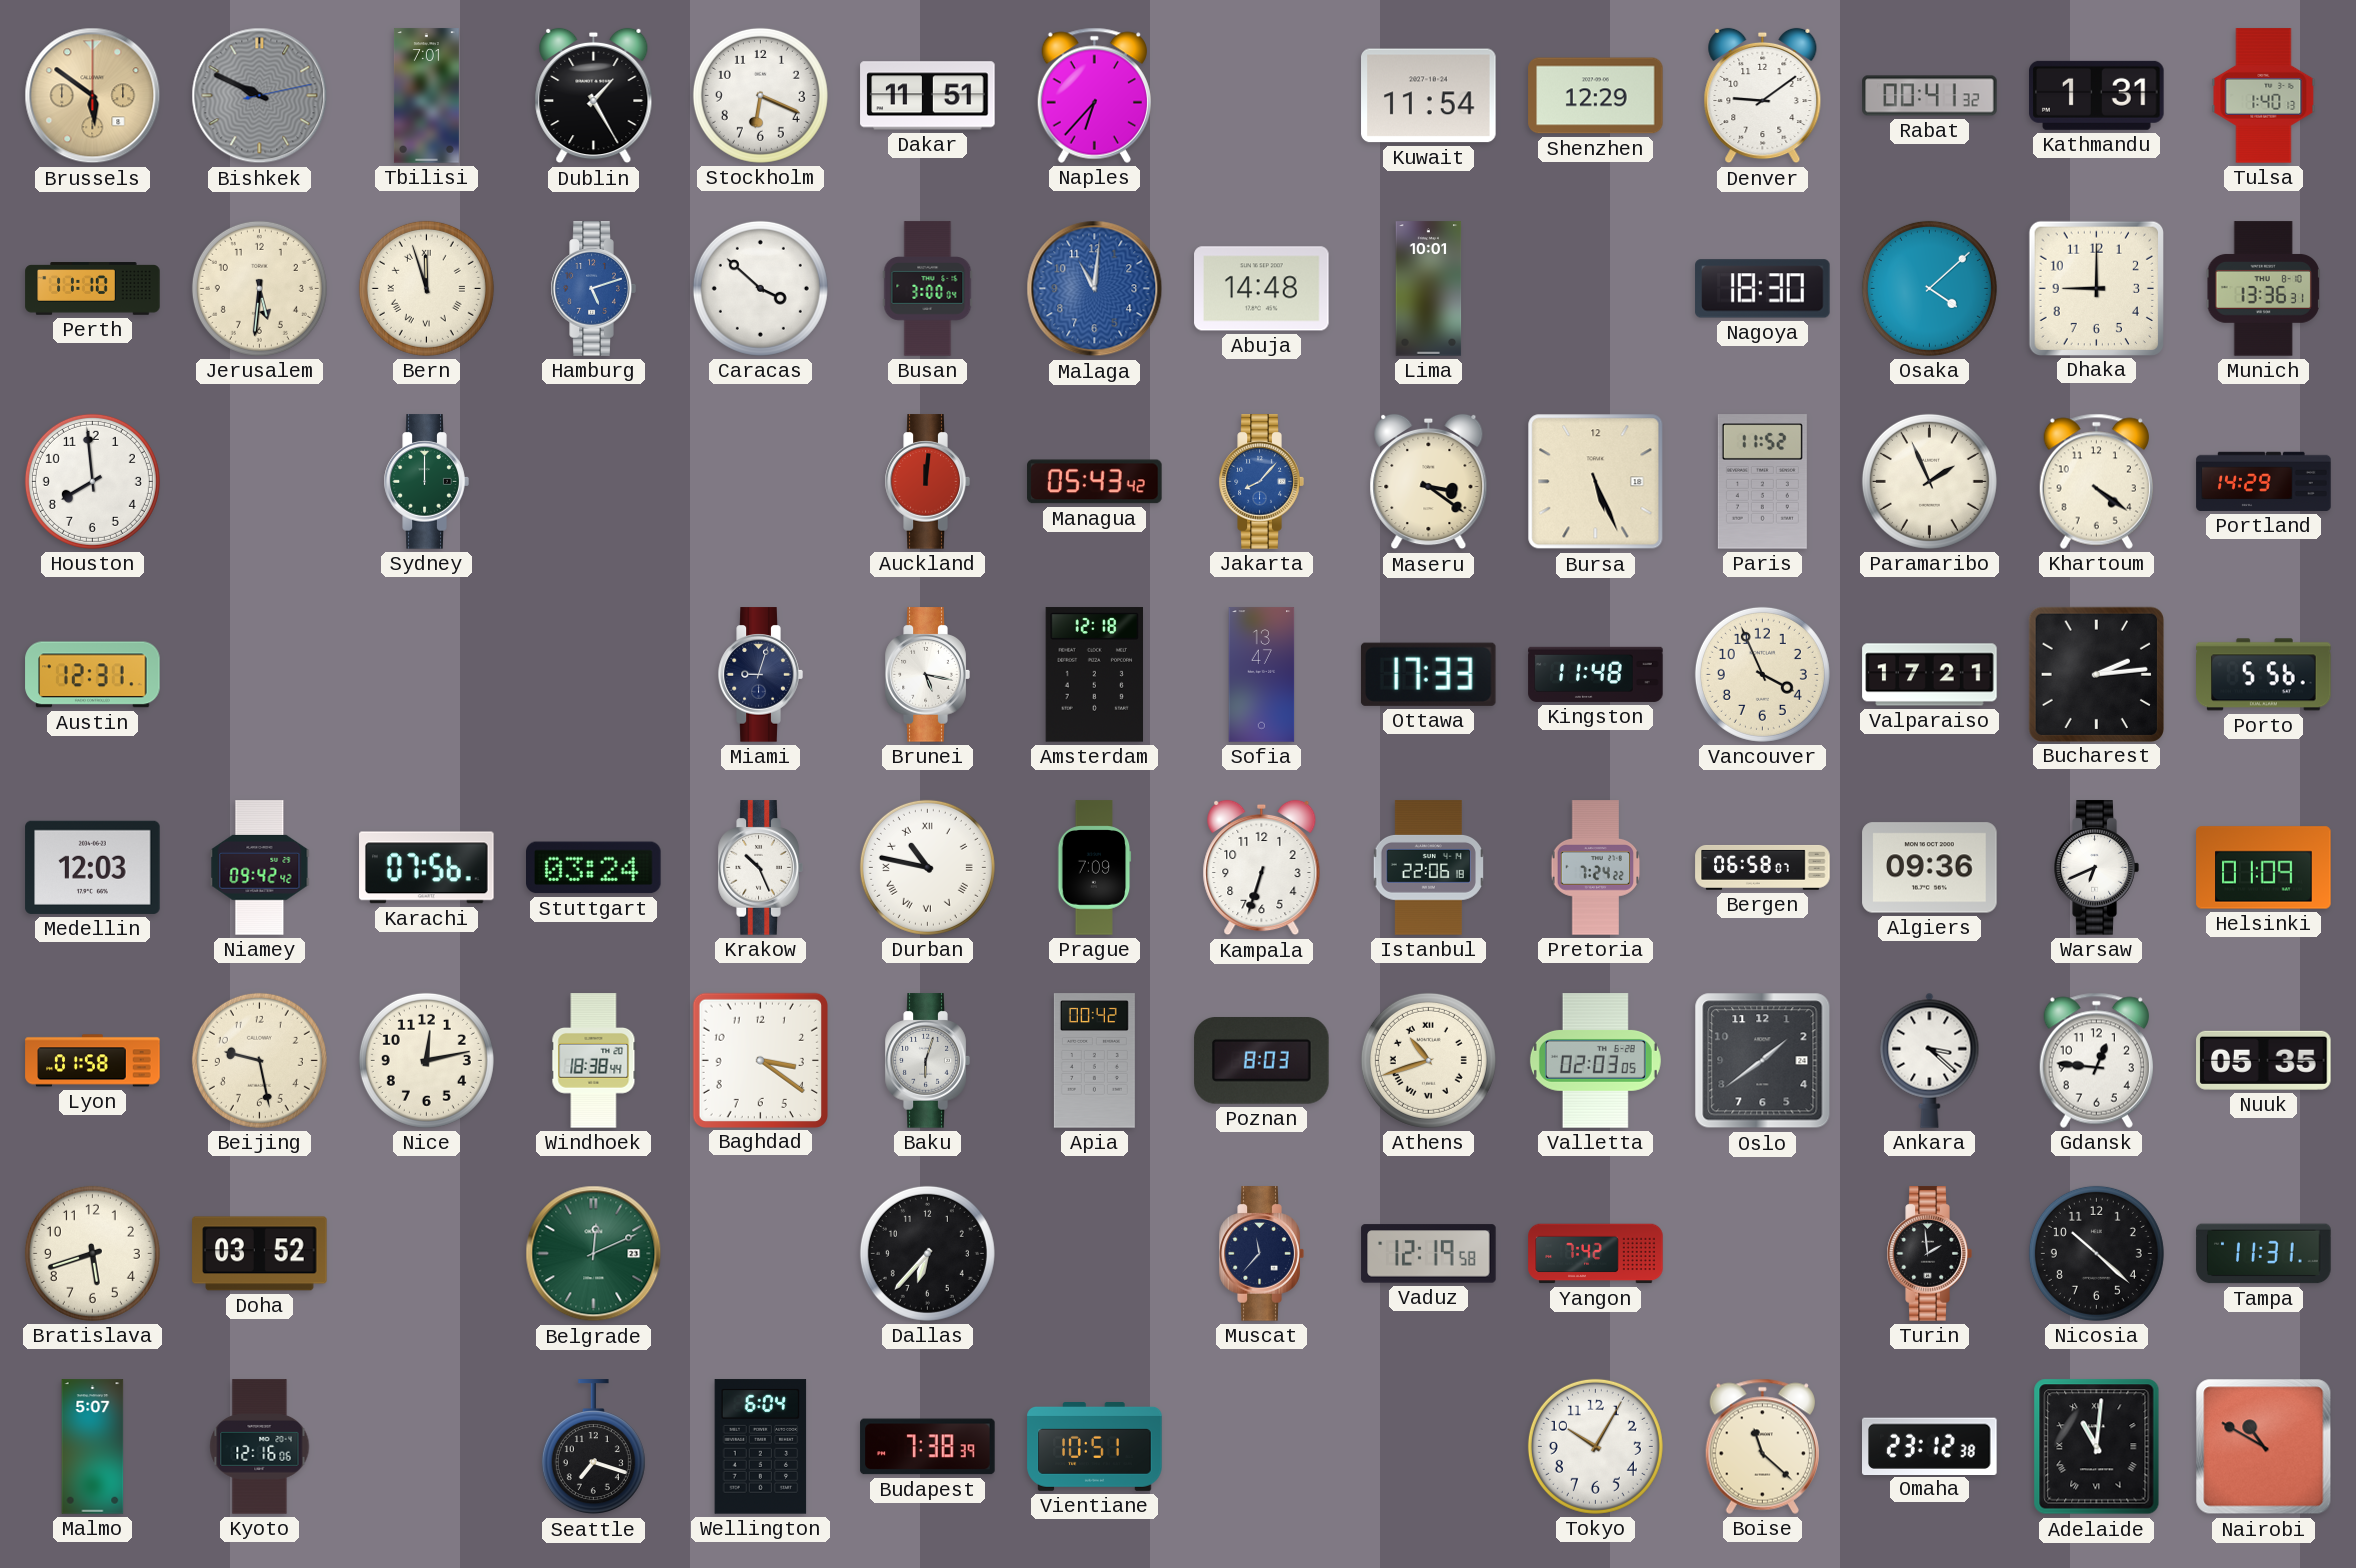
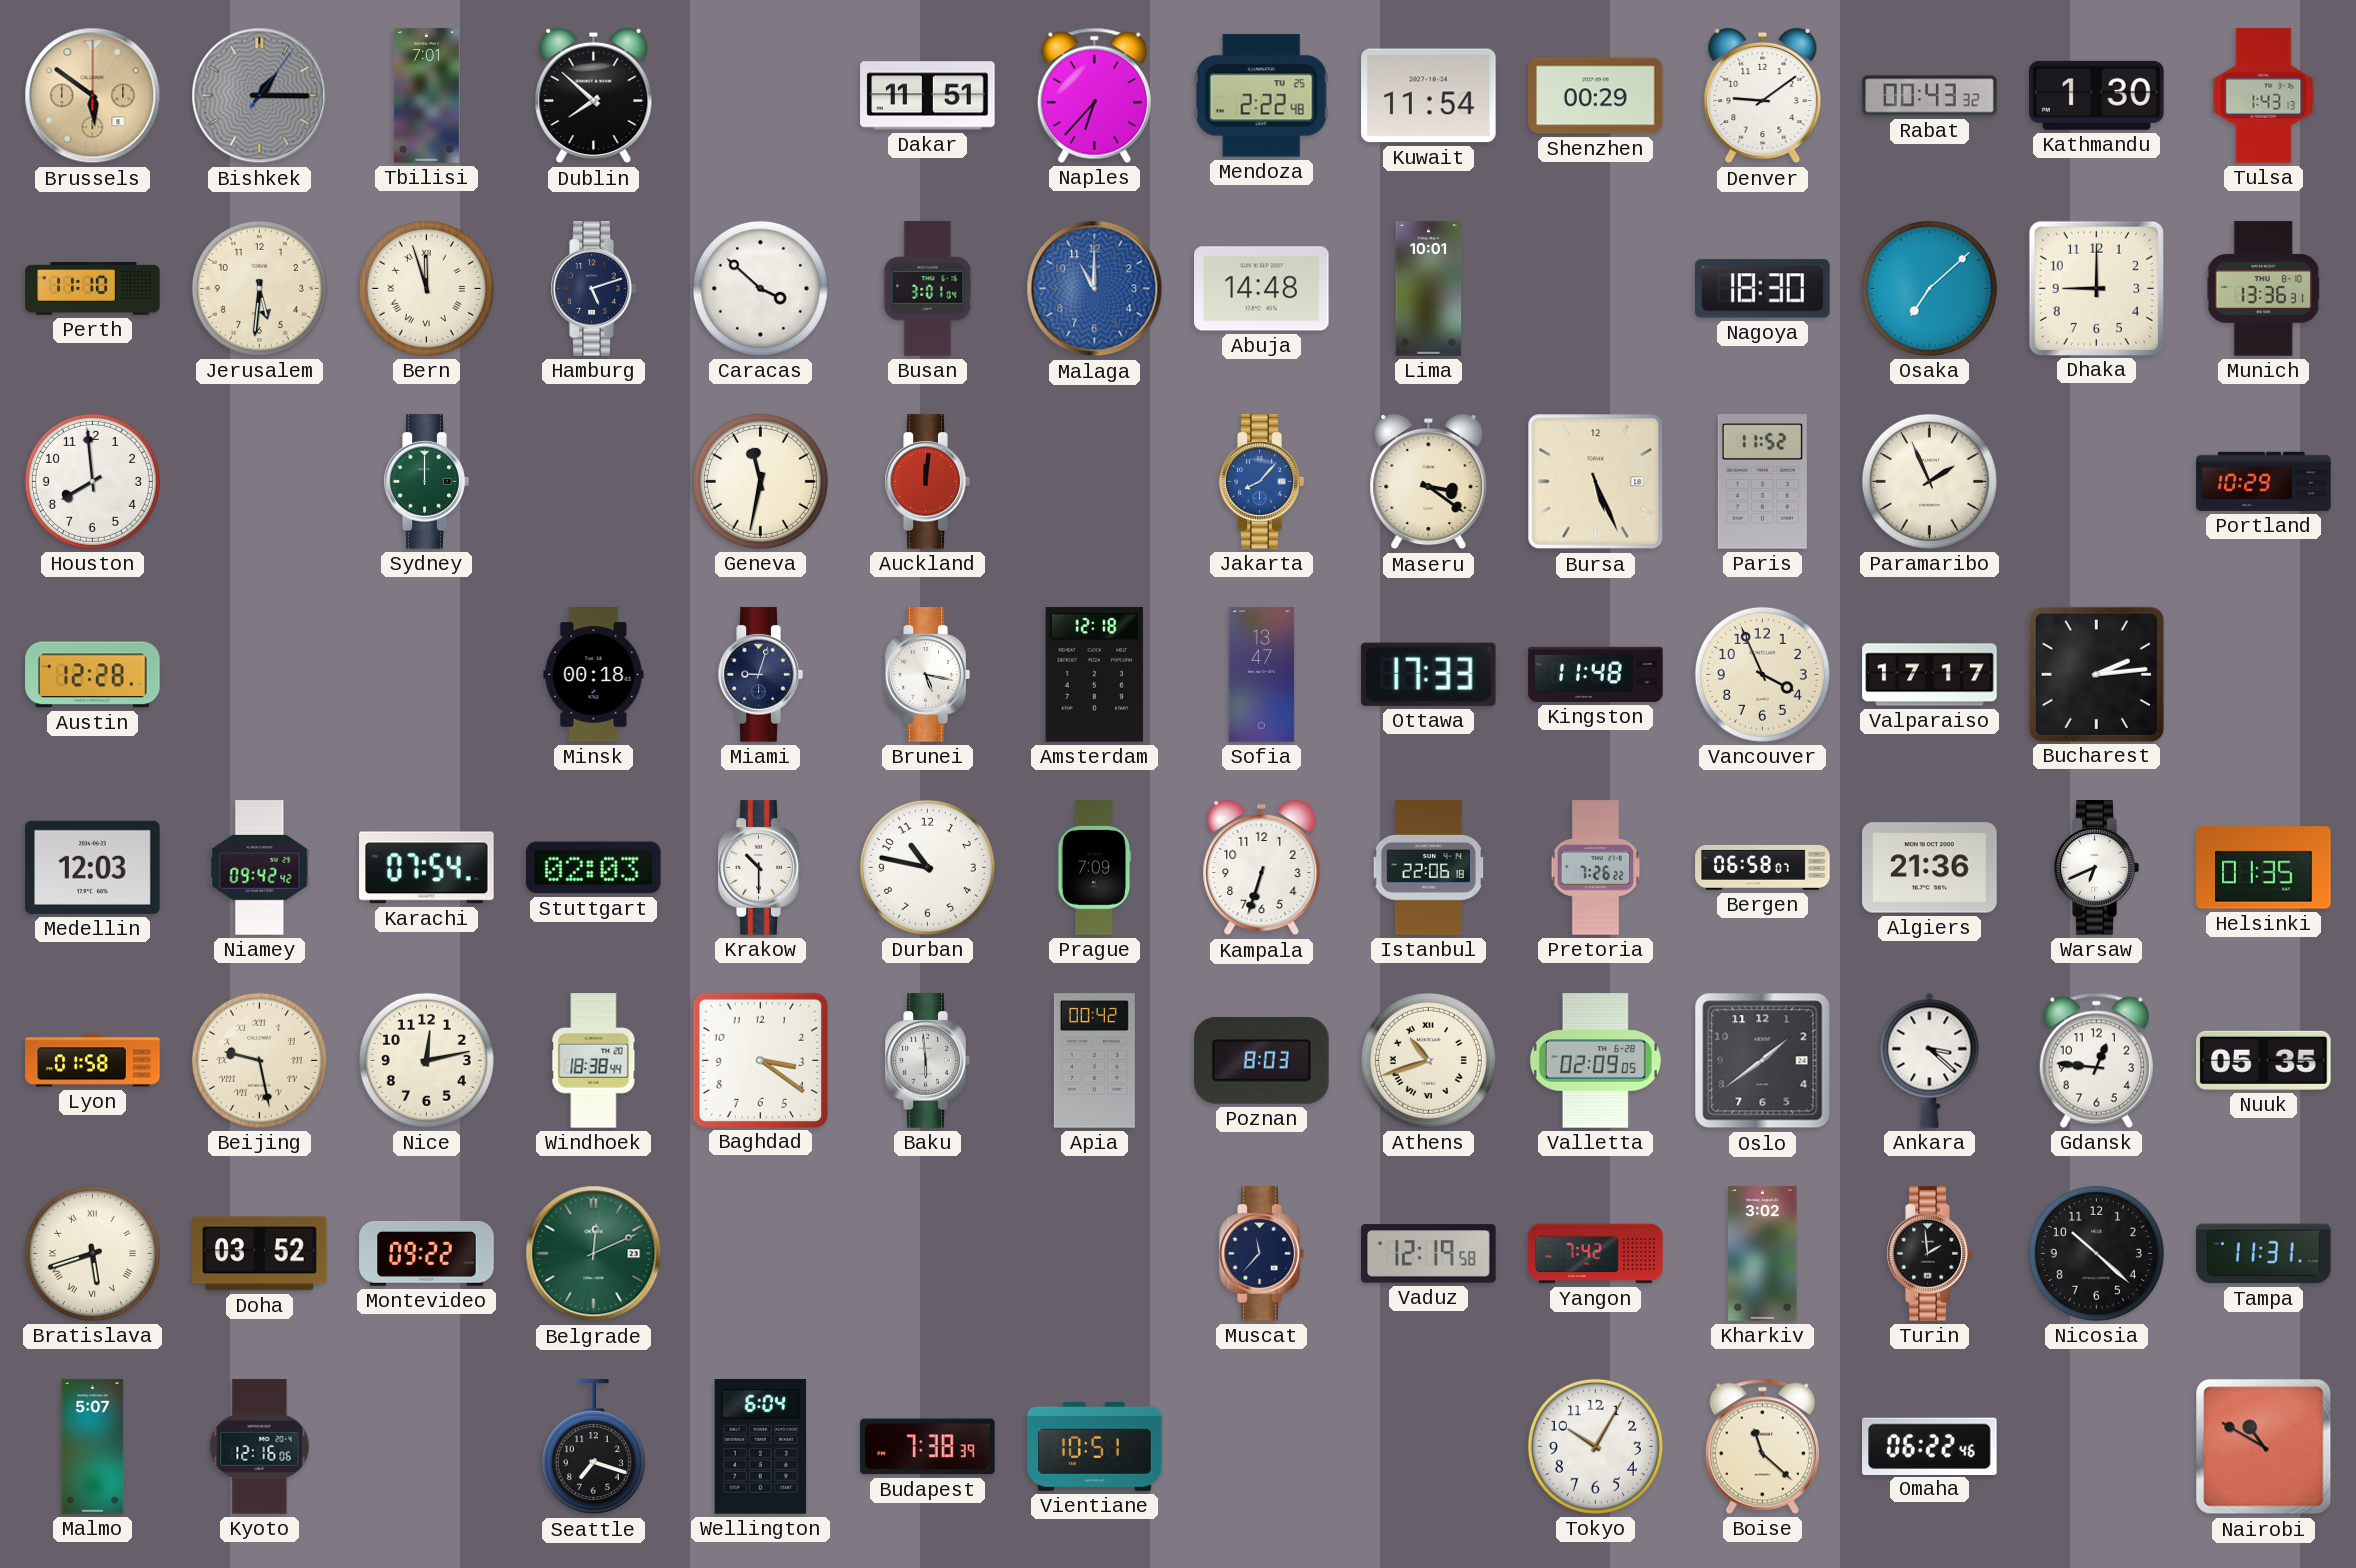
Bishkek: 9:49 -> 1:15
Dublin: 1:25 -> 7:52
Stockholm: 6:19 -> none
Mendoza: none -> 2:22
Shenzhen: 12:29 -> 00:29
Rabat: 00:41 -> 00:43
Kathmandu: 1:31 -> 1:30
Tulsa: 1:40 -> 1:43
Hamburg dial: blue -> navy
Busan: 3:00 -> 3:01
Malaga: 11:01 -> 11:00
Osaka: 4:08 -> 7:08
Geneva: none -> 11:32
Managua: 05:43 -> none
Khartoum: 4:21 -> none
Portland: 14:29 -> 10:29
Austin: 12:31 -> 12:28
Minsk: none -> 00:18
Valparaiso: 17:21 -> 17:17
Porto: 5:56 -> none
Karachi: 07:56 -> 07:54
Stuttgart: 03:24 -> 02:03
Krakow: 10:26 -> 10:30
Durban numerals: Roman -> Arabic
Pretoria: 7:24 -> 7:26
Algiers: 09:36 -> 21:36
Helsinki: 01:09 -> 01:35
Beijing numerals: Arabic -> Roman
Baku: 6:03 -> 5:59
Valletta: 02:03 -> 02:09
Bratislava numerals: Arabic -> Roman
Montevideo: none -> 09:22
Dallas: 6:37 -> none
Kharkiv: none -> 3:02
Omaha: 23:12 -> 06:22
Adelaide: 11:01 -> none
